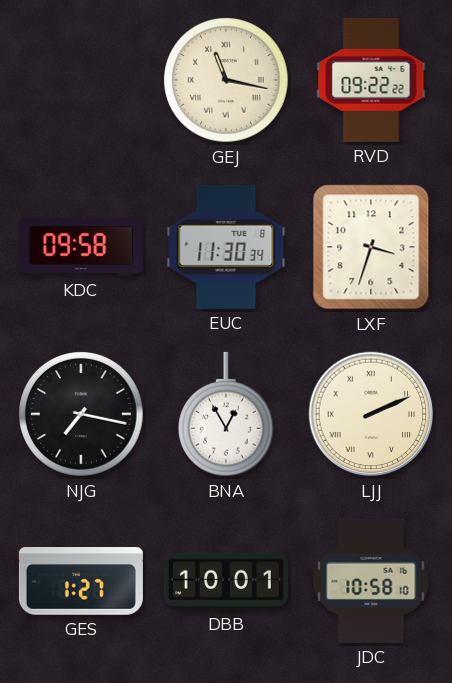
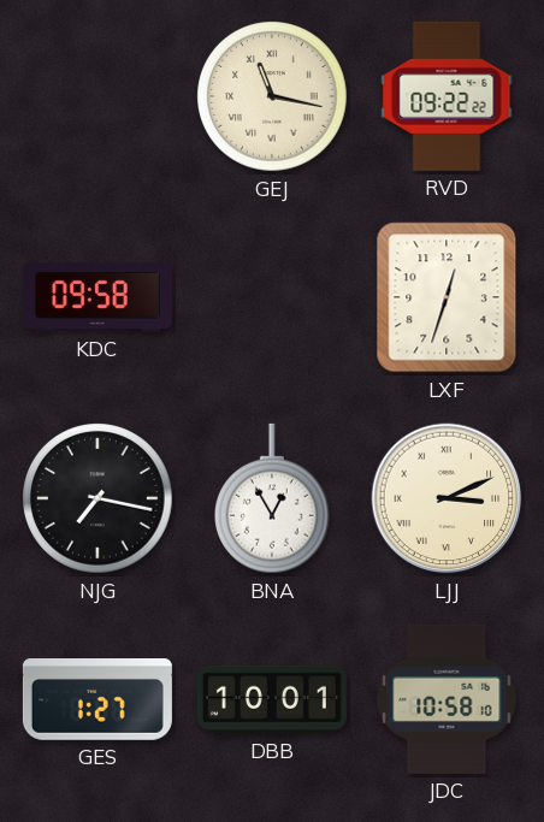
EUC: 11:30 -> none
LXF: 3:33 -> 12:33
LJJ: 2:11 -> 3:11
